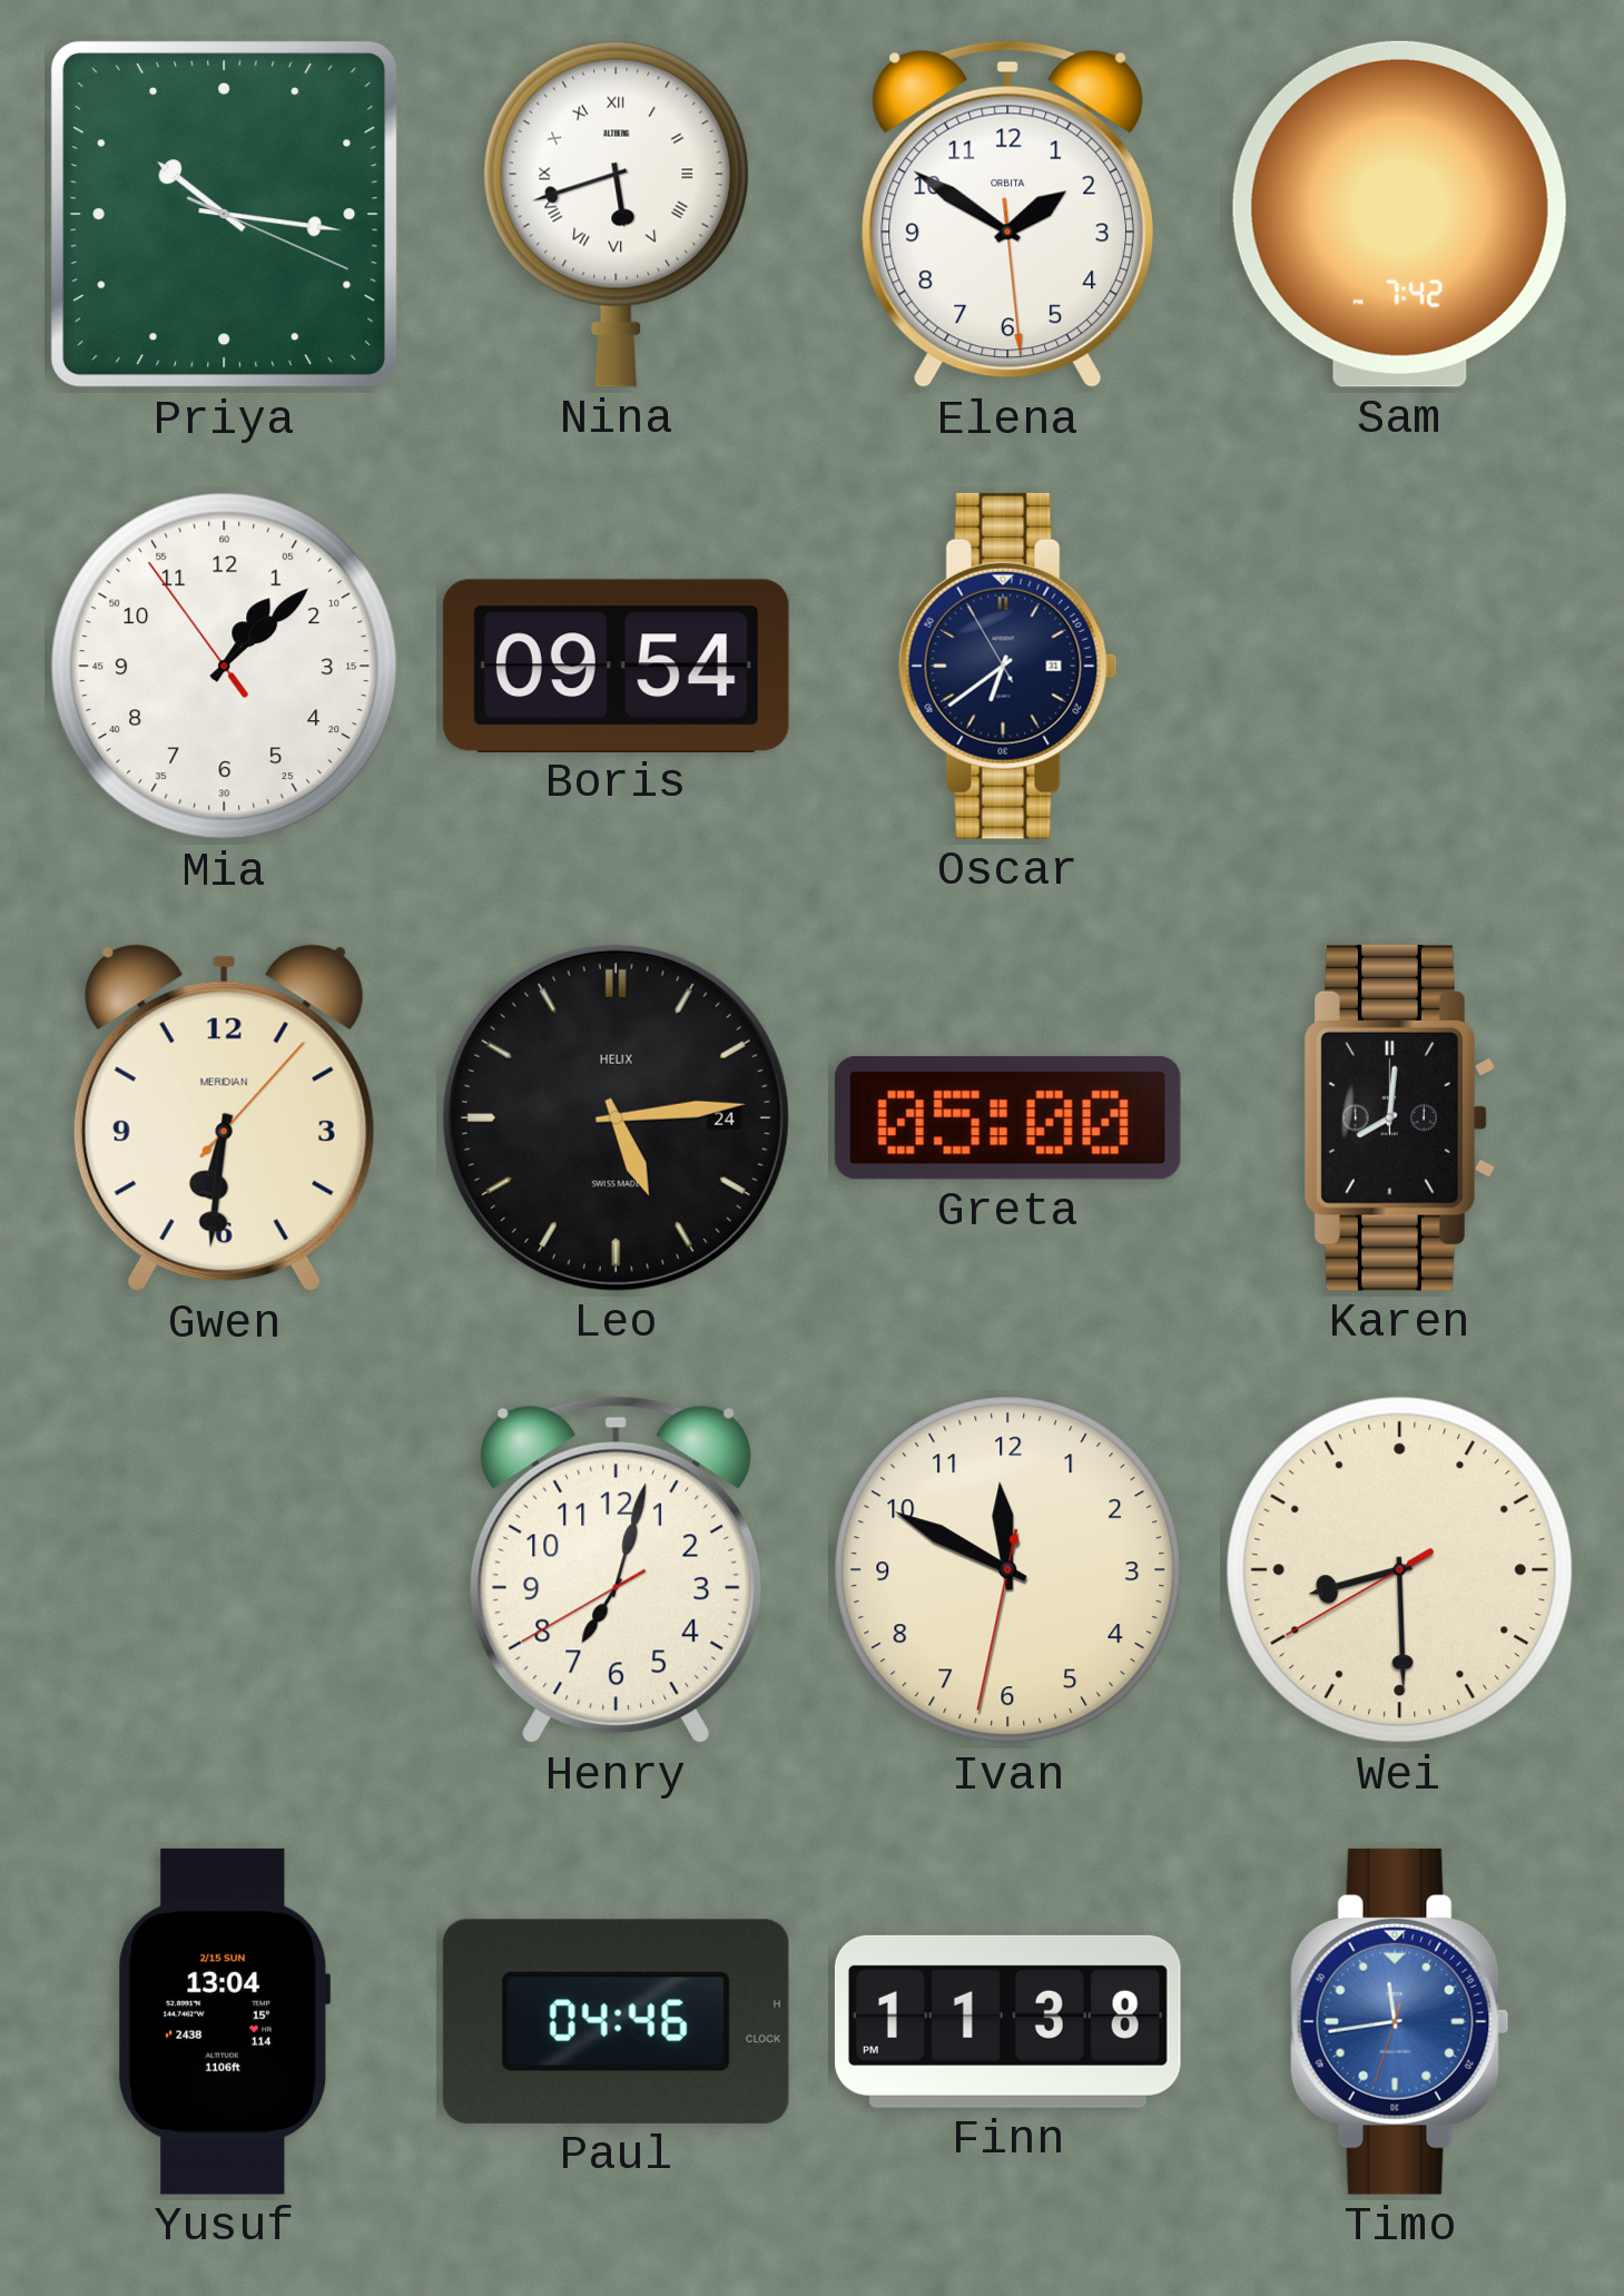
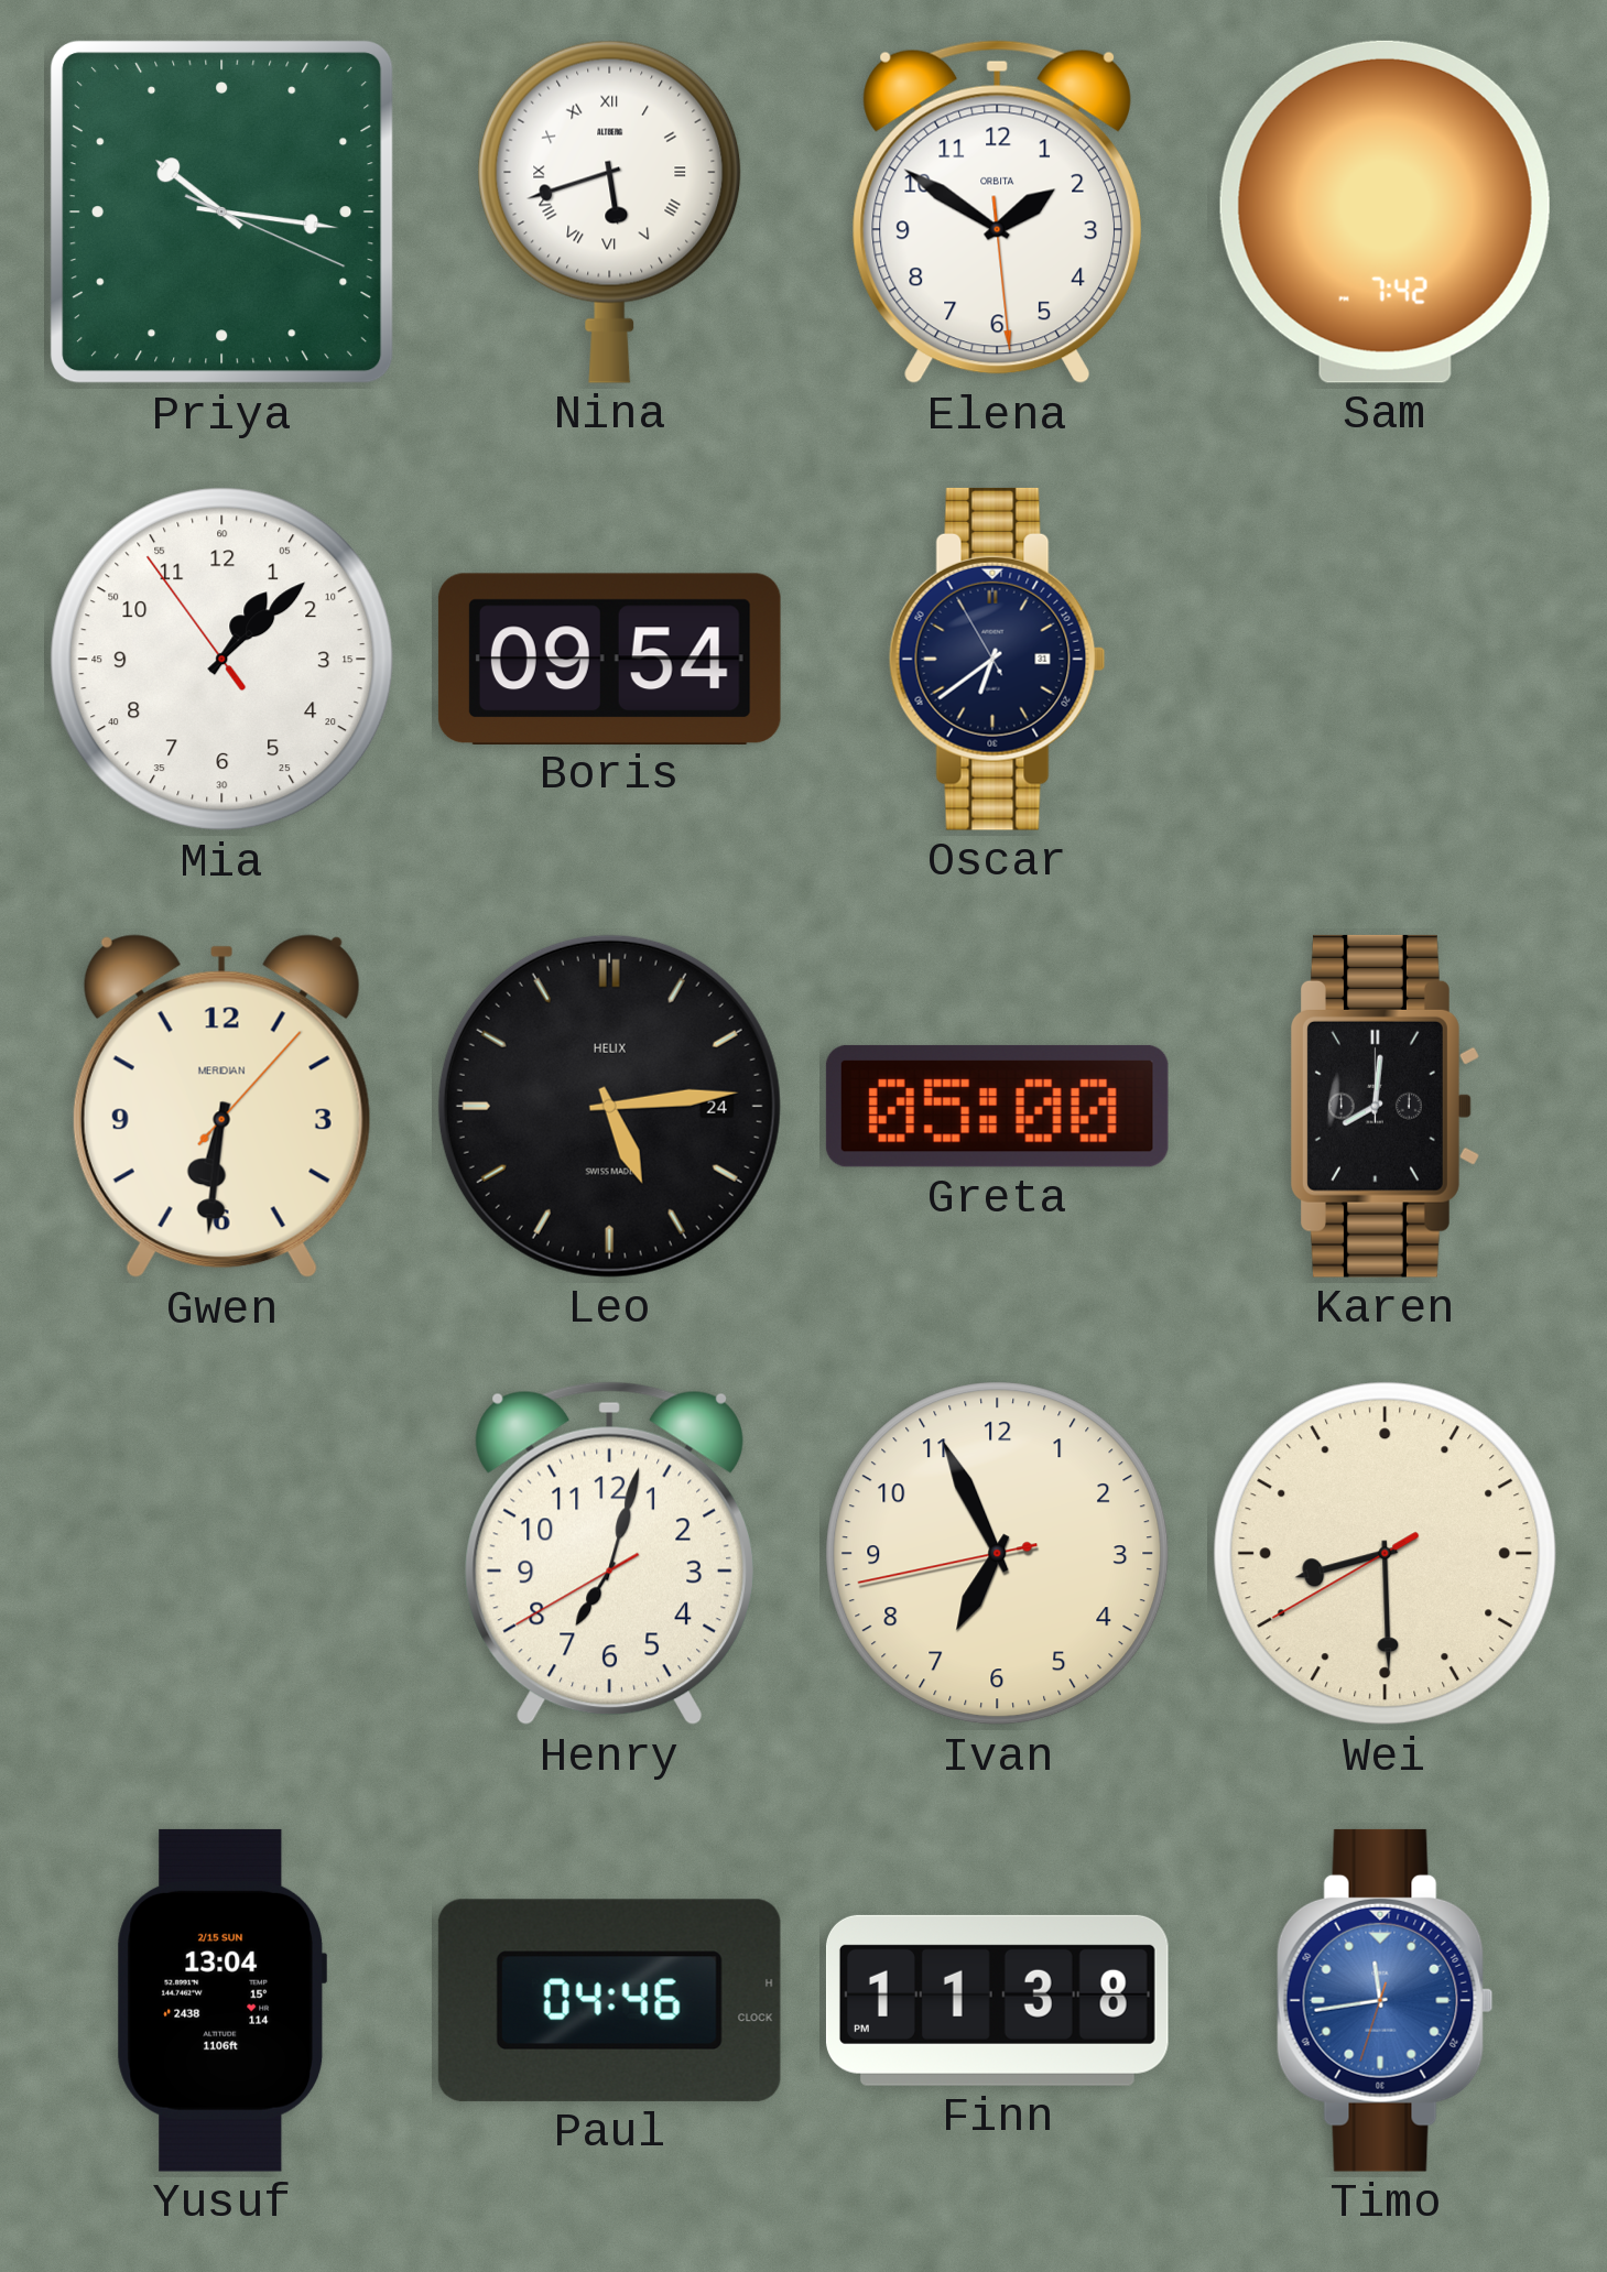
Ivan: 11:49 -> 6:55
